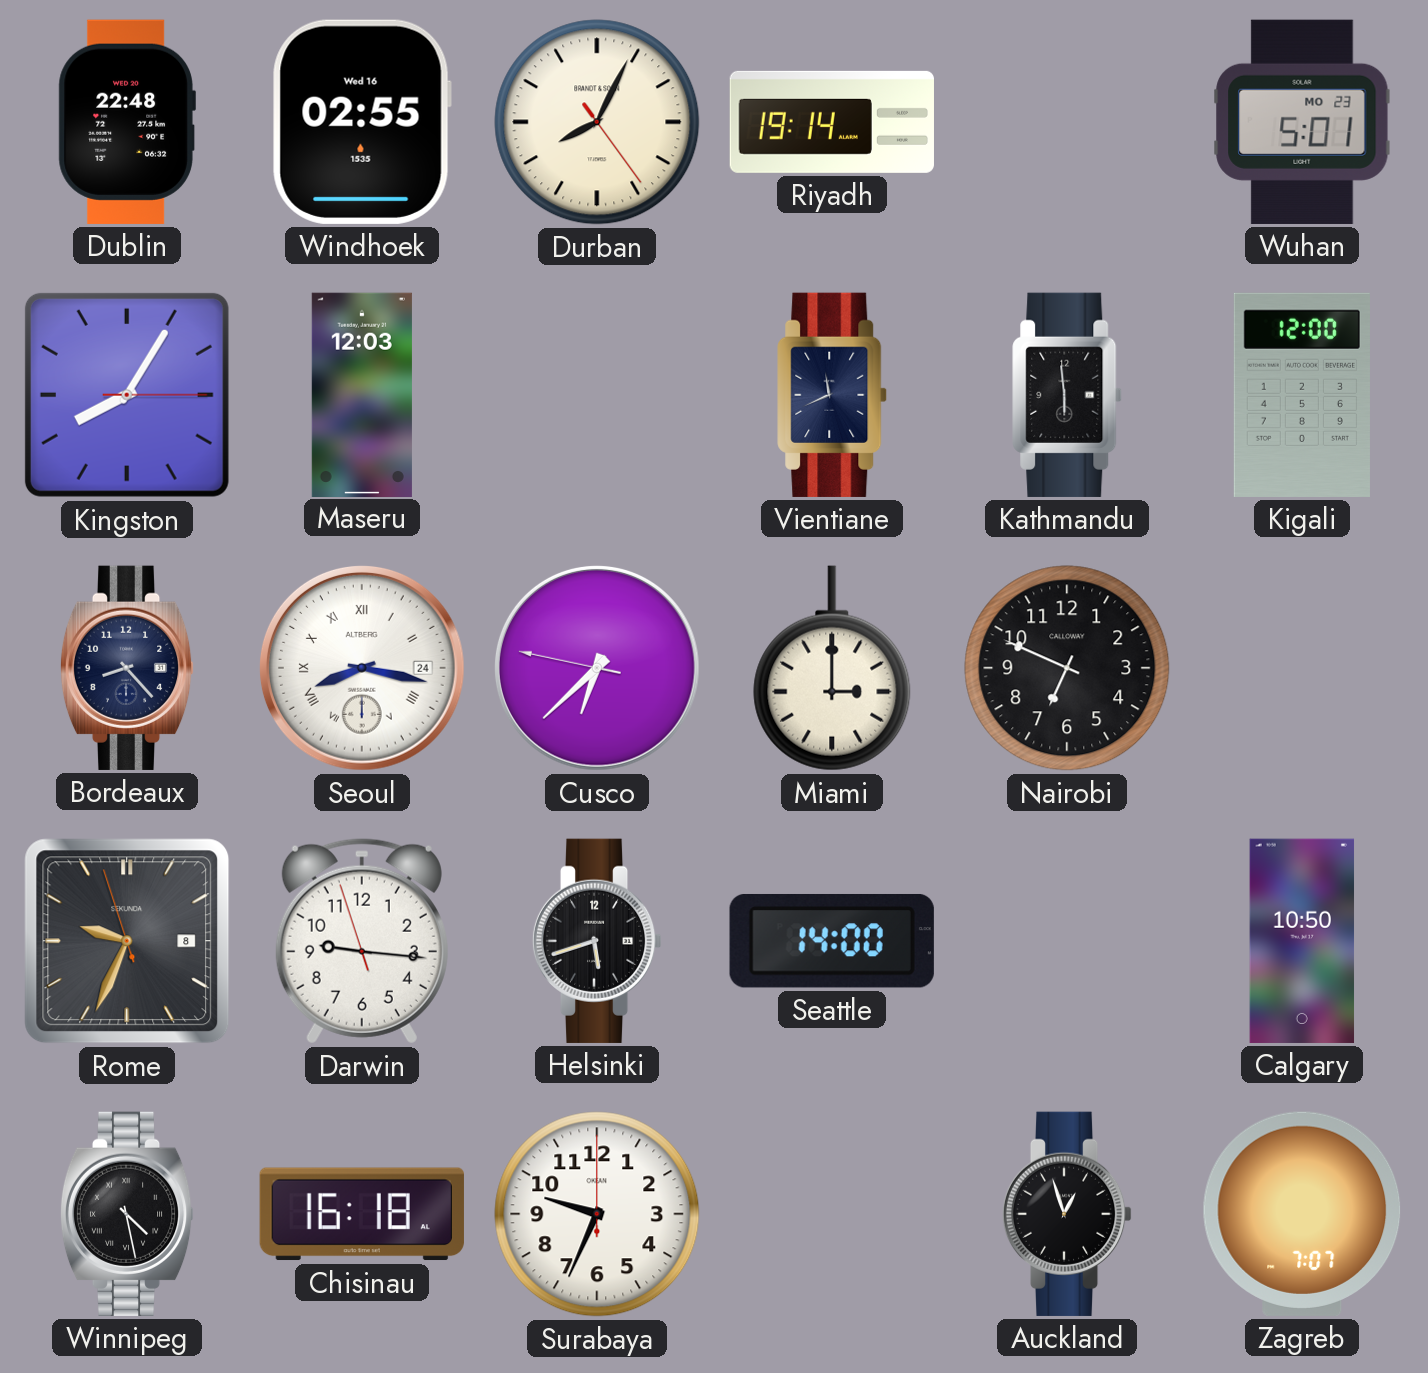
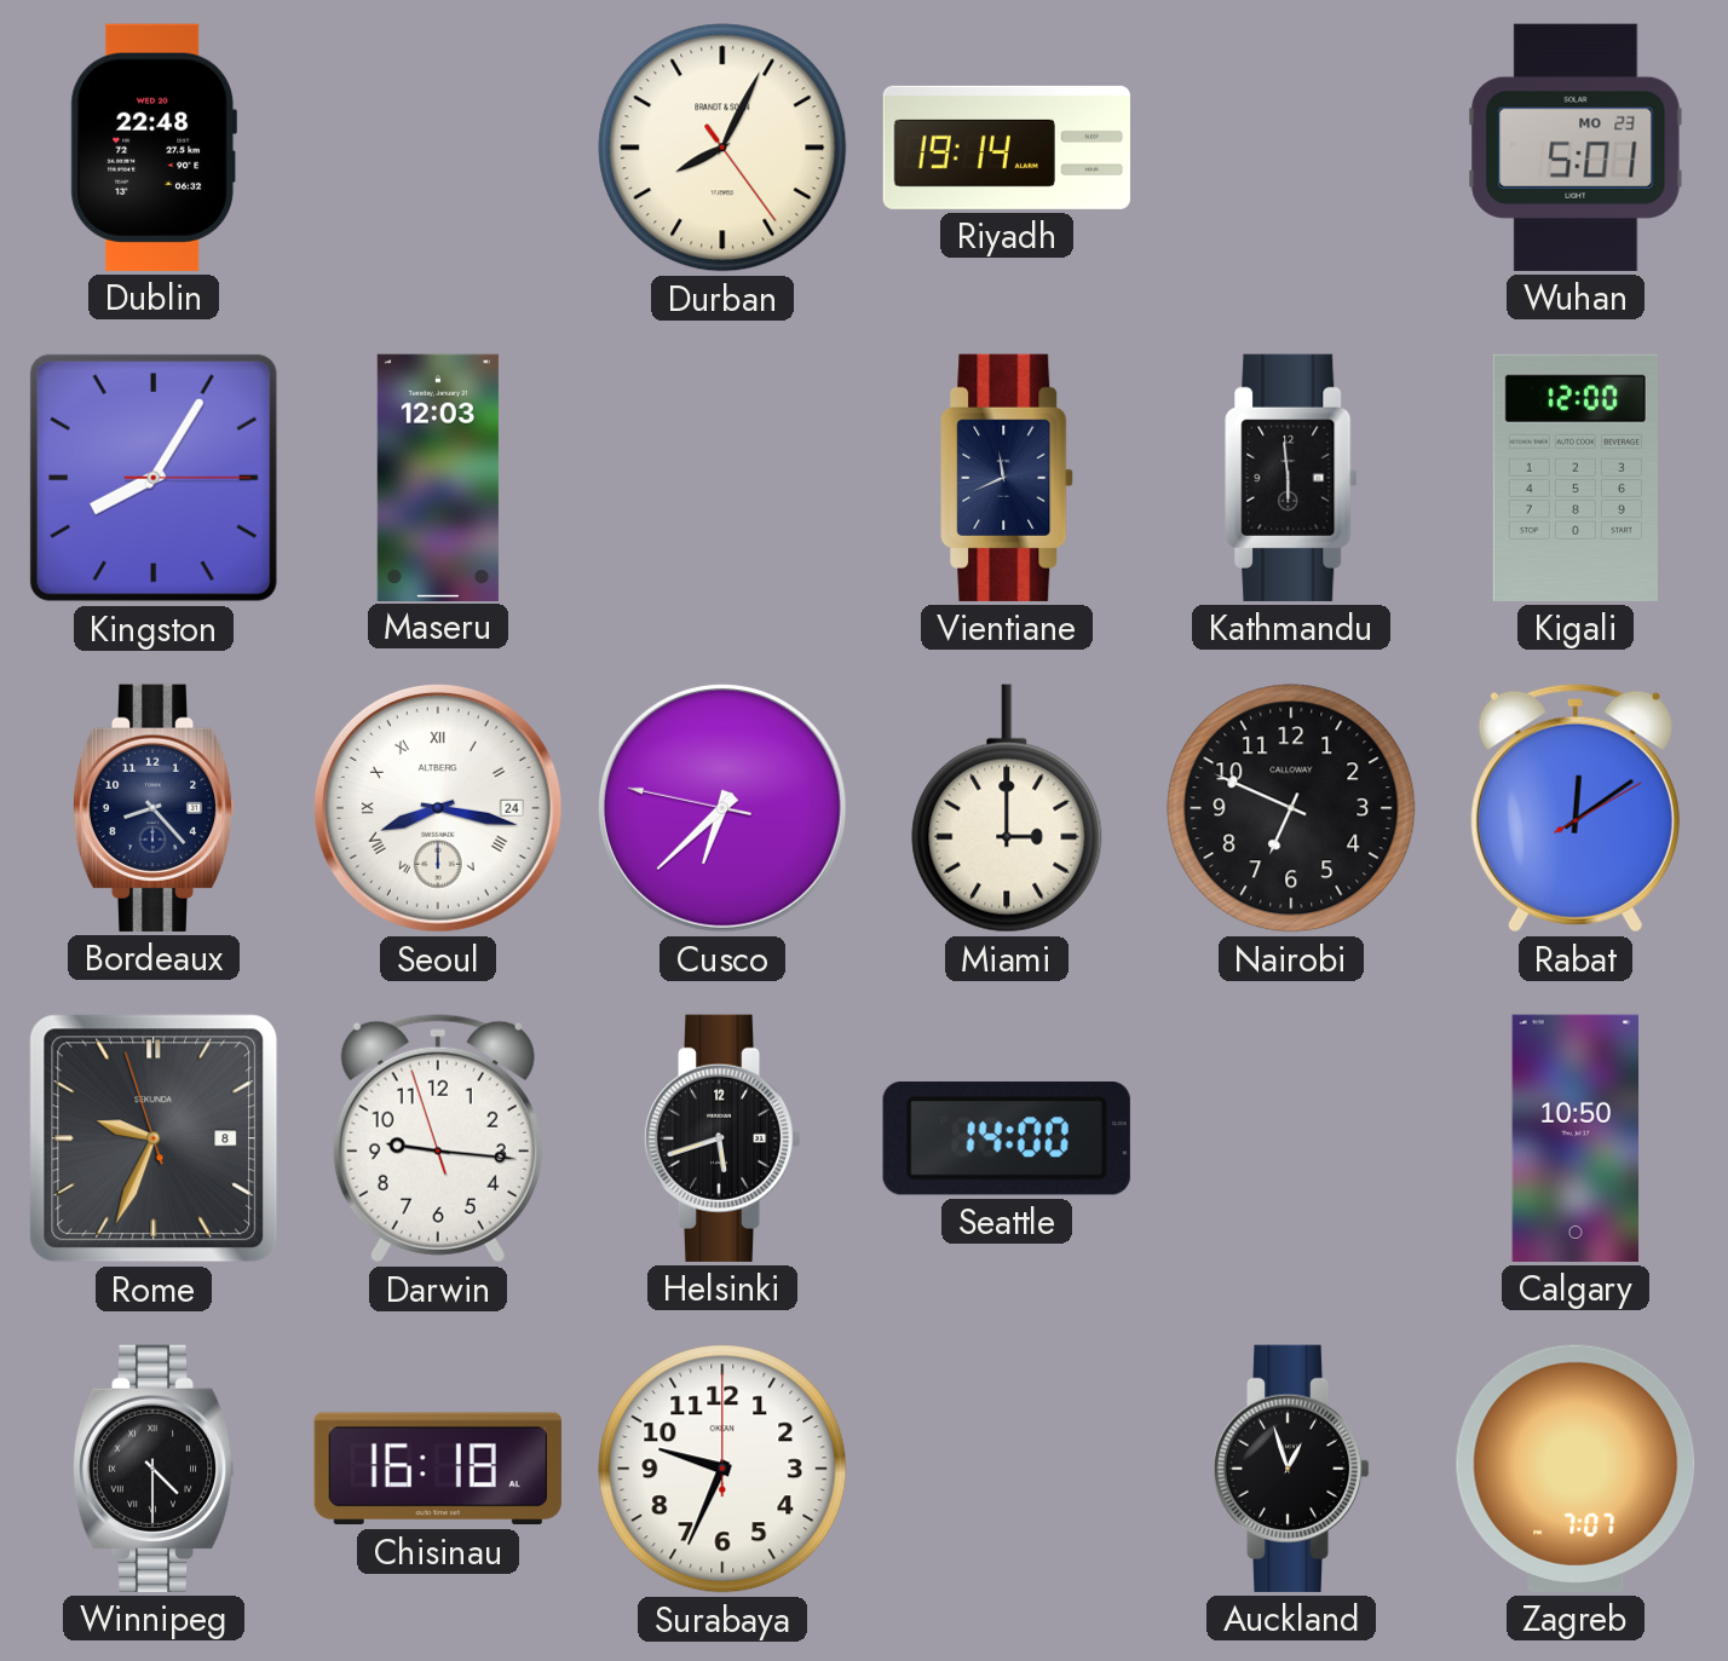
Windhoek: 02:55 -> none
Rabat: none -> 12:09
Winnipeg: 4:28 -> 4:30
